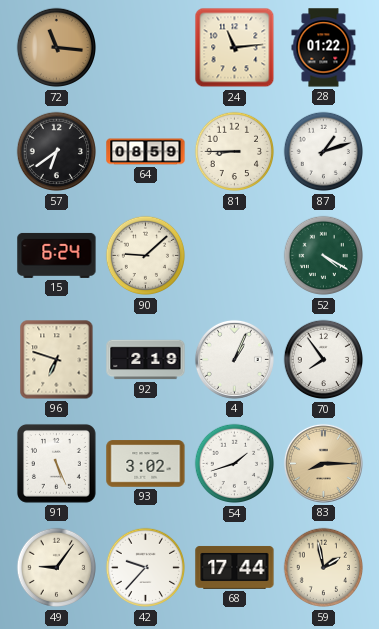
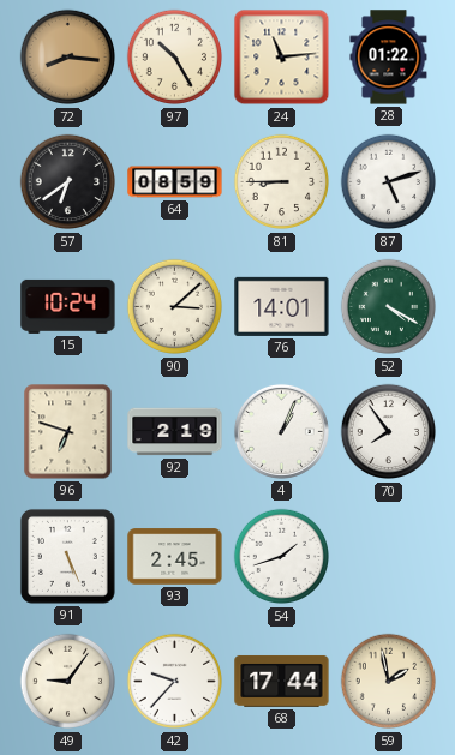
72: 11:16 -> 8:16
97: none -> 10:25
87: 1:12 -> 5:12
15: 6:24 -> 10:24
90: 9:08 -> 3:08
76: none -> 14:01
93: 3:02 -> 2:45
83: 8:15 -> none
